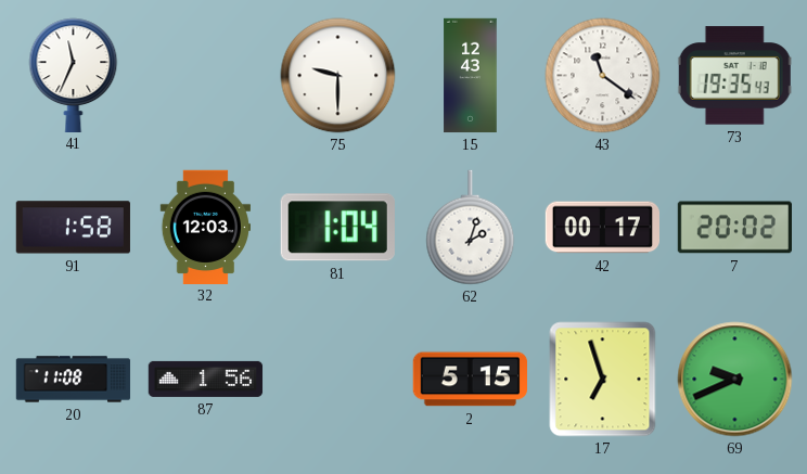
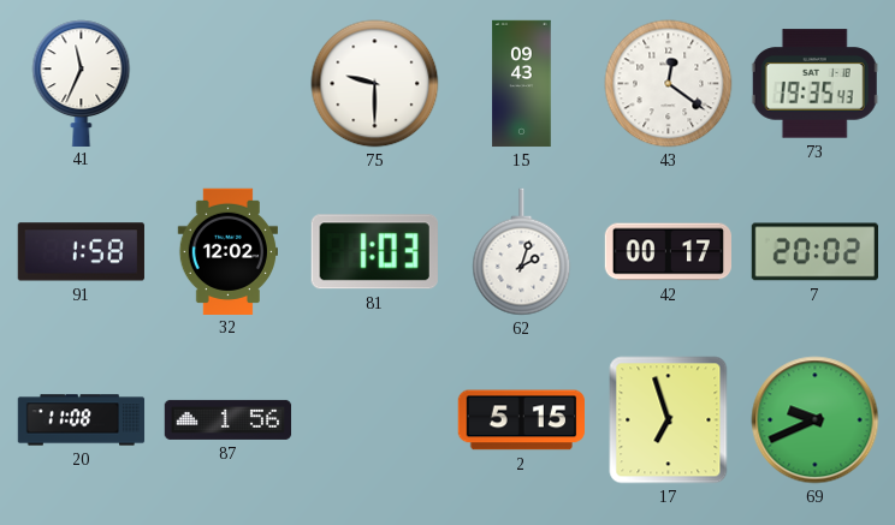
15: 12:43 -> 09:43
43: 11:21 -> 12:21
32: 12:03 -> 12:02
81: 1:04 -> 1:03
